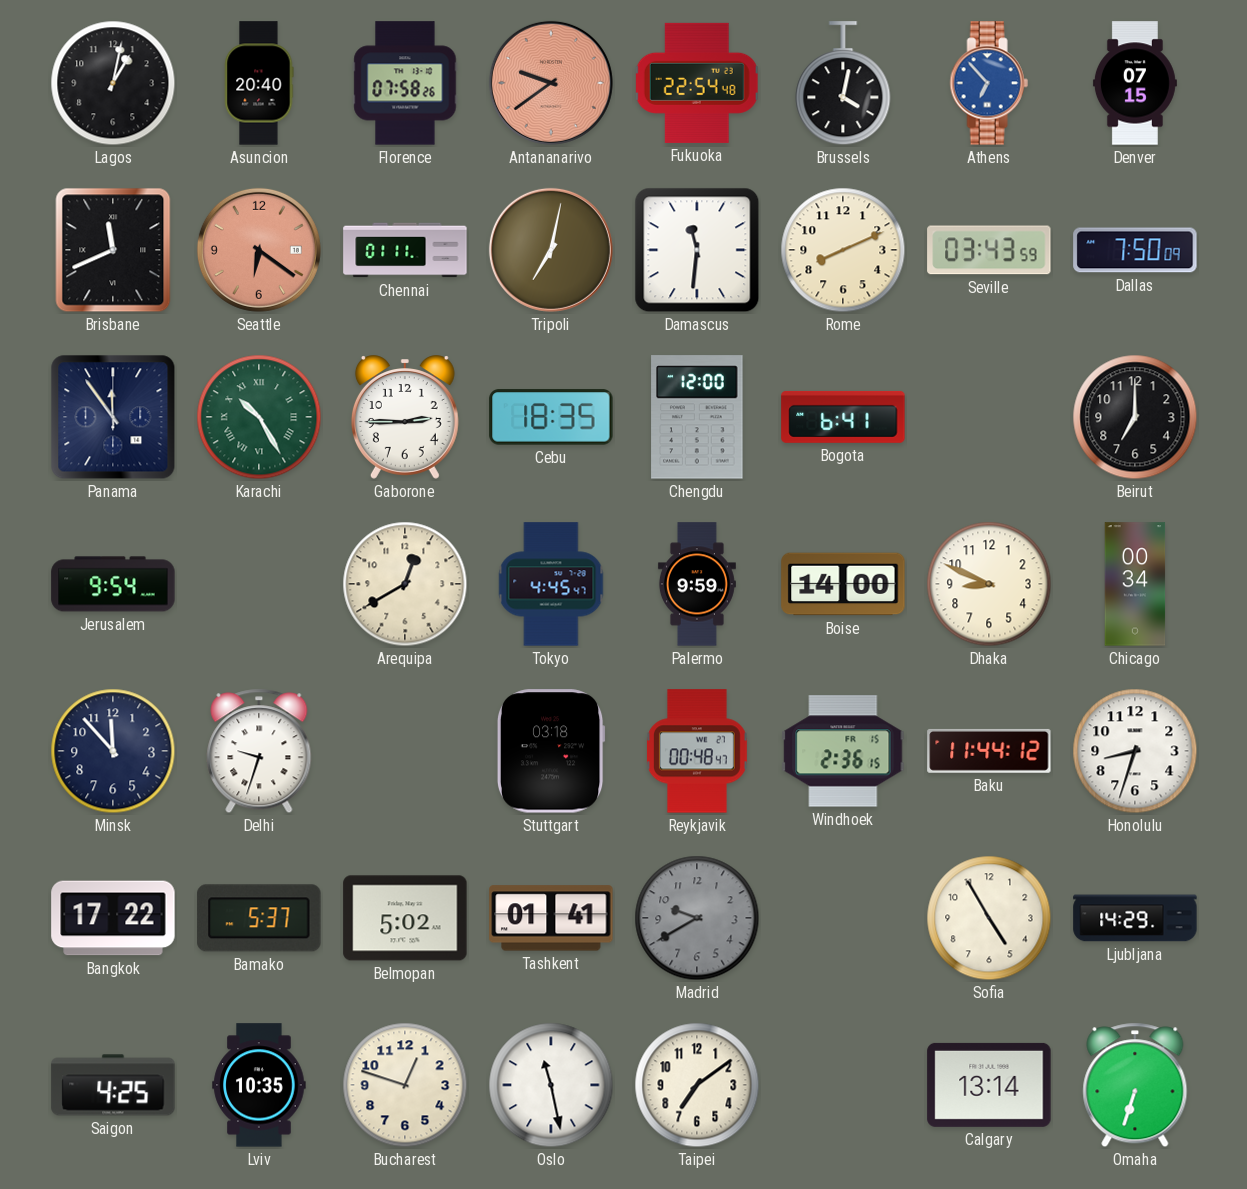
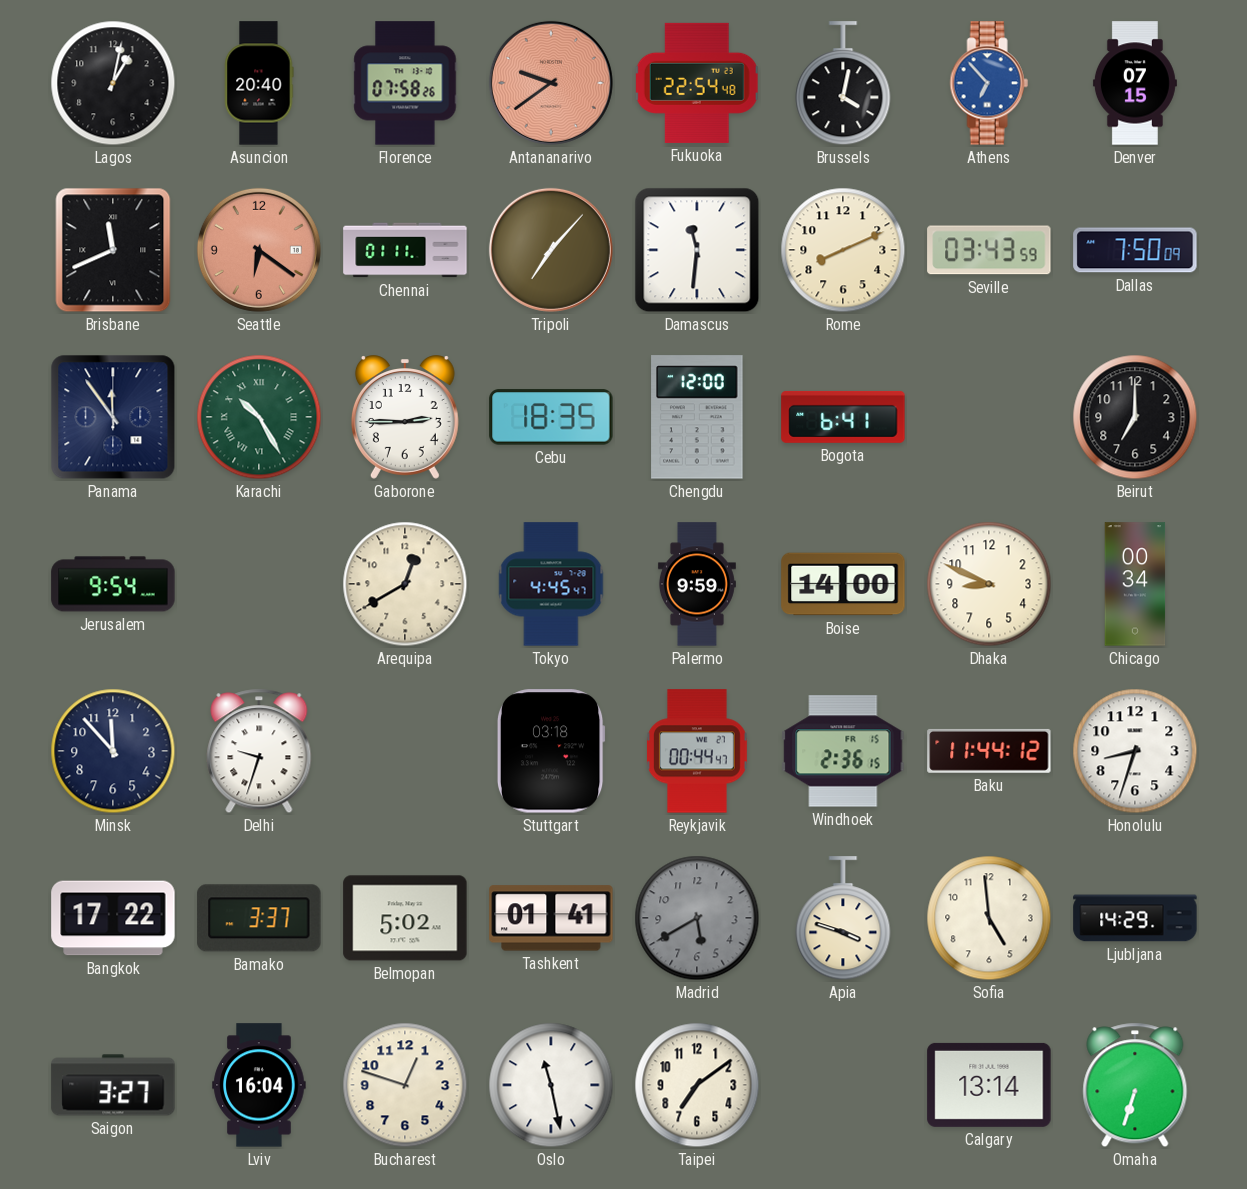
Tripoli: 7:02 -> 7:07
Reykjavik: 00:48 -> 00:44
Bamako: 5:37 -> 3:37
Madrid: 9:40 -> 5:40
Apia: none -> 3:48
Sofia: 4:55 -> 4:59
Saigon: 4:25 -> 3:27
Lviv: 10:35 -> 16:04
